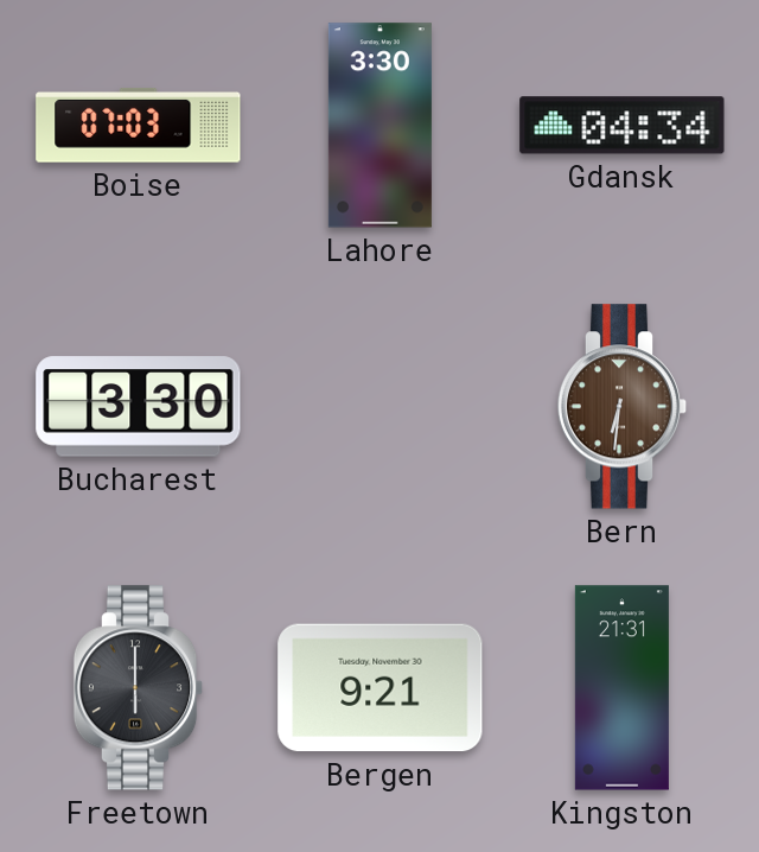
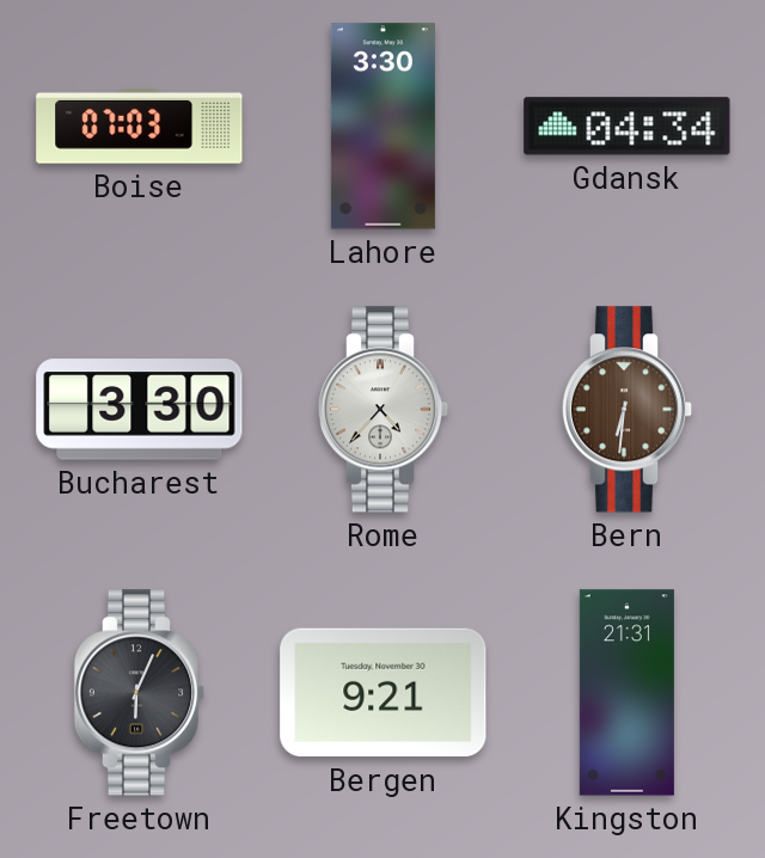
Rome: none -> 4:37
Freetown: 6:00 -> 6:04
